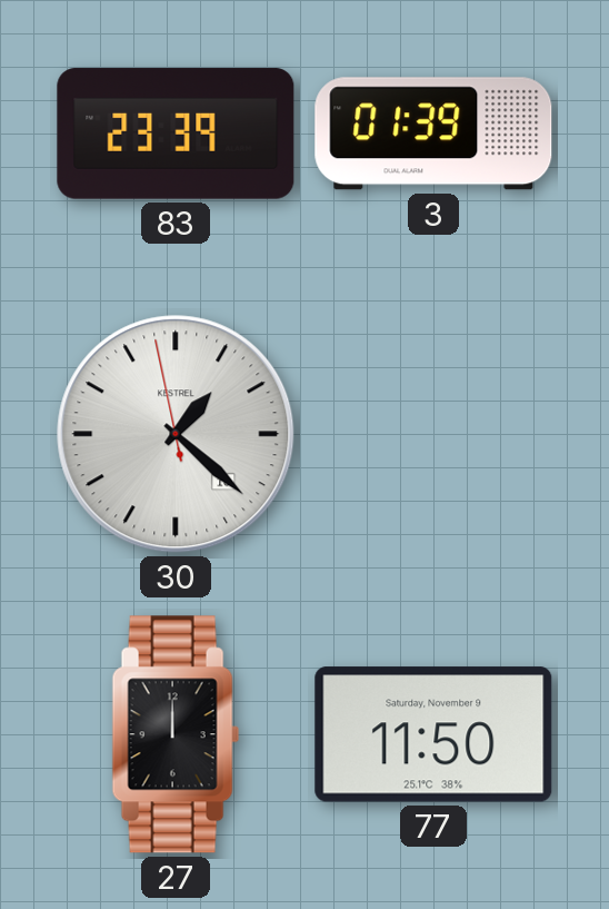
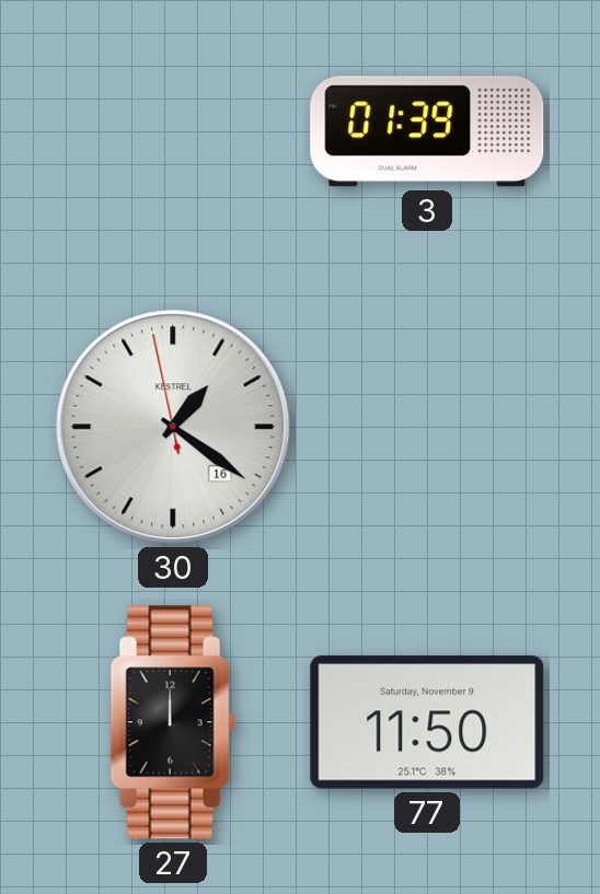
83: 23:39 -> none
30: 1:21 -> 1:20
